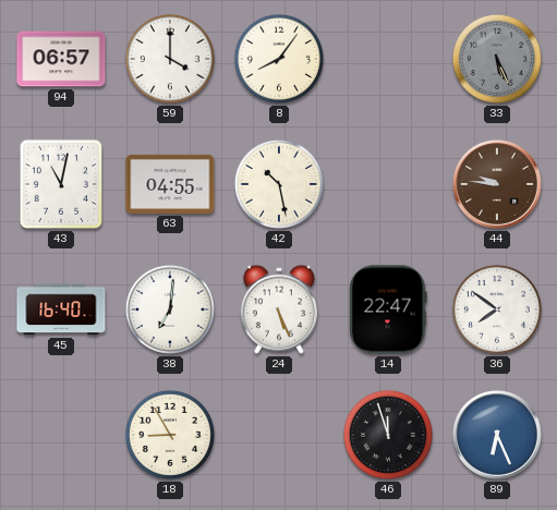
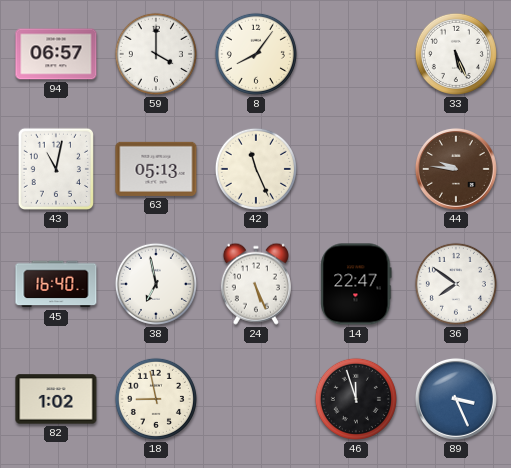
33 dial: grey -> white
63: 04:55 -> 05:13
42: 10:28 -> 11:26
38: 7:01 -> 6:58
82: none -> 1:02
18: 8:55 -> 8:58
89: 6:26 -> 3:26
